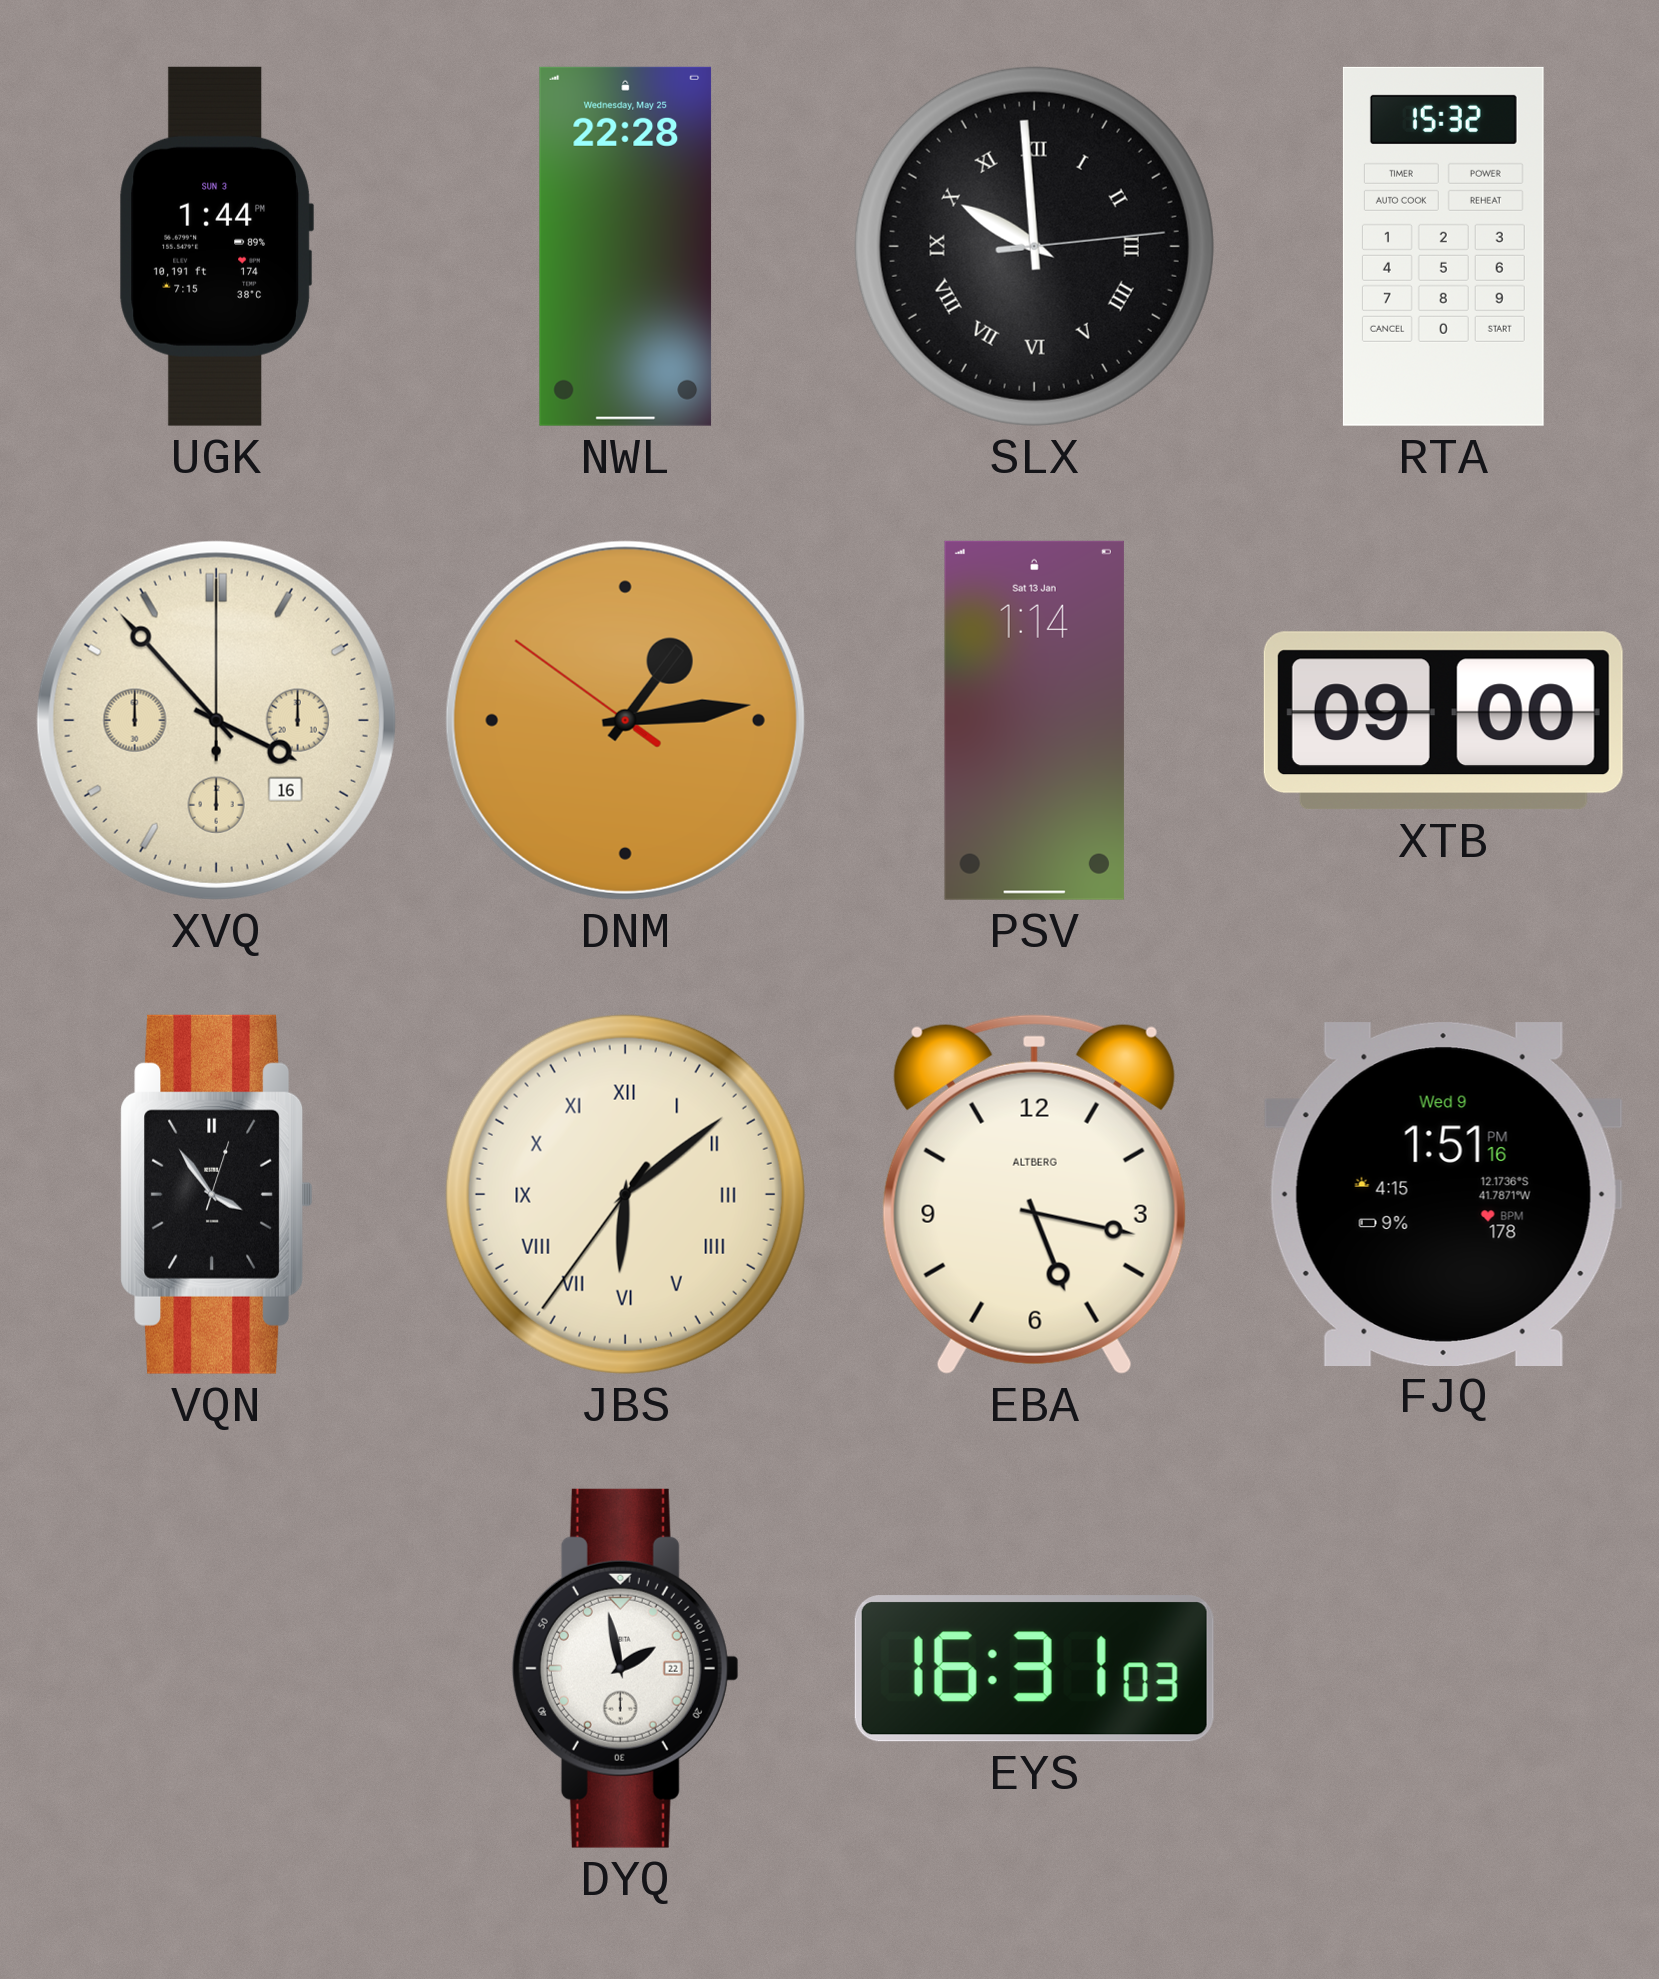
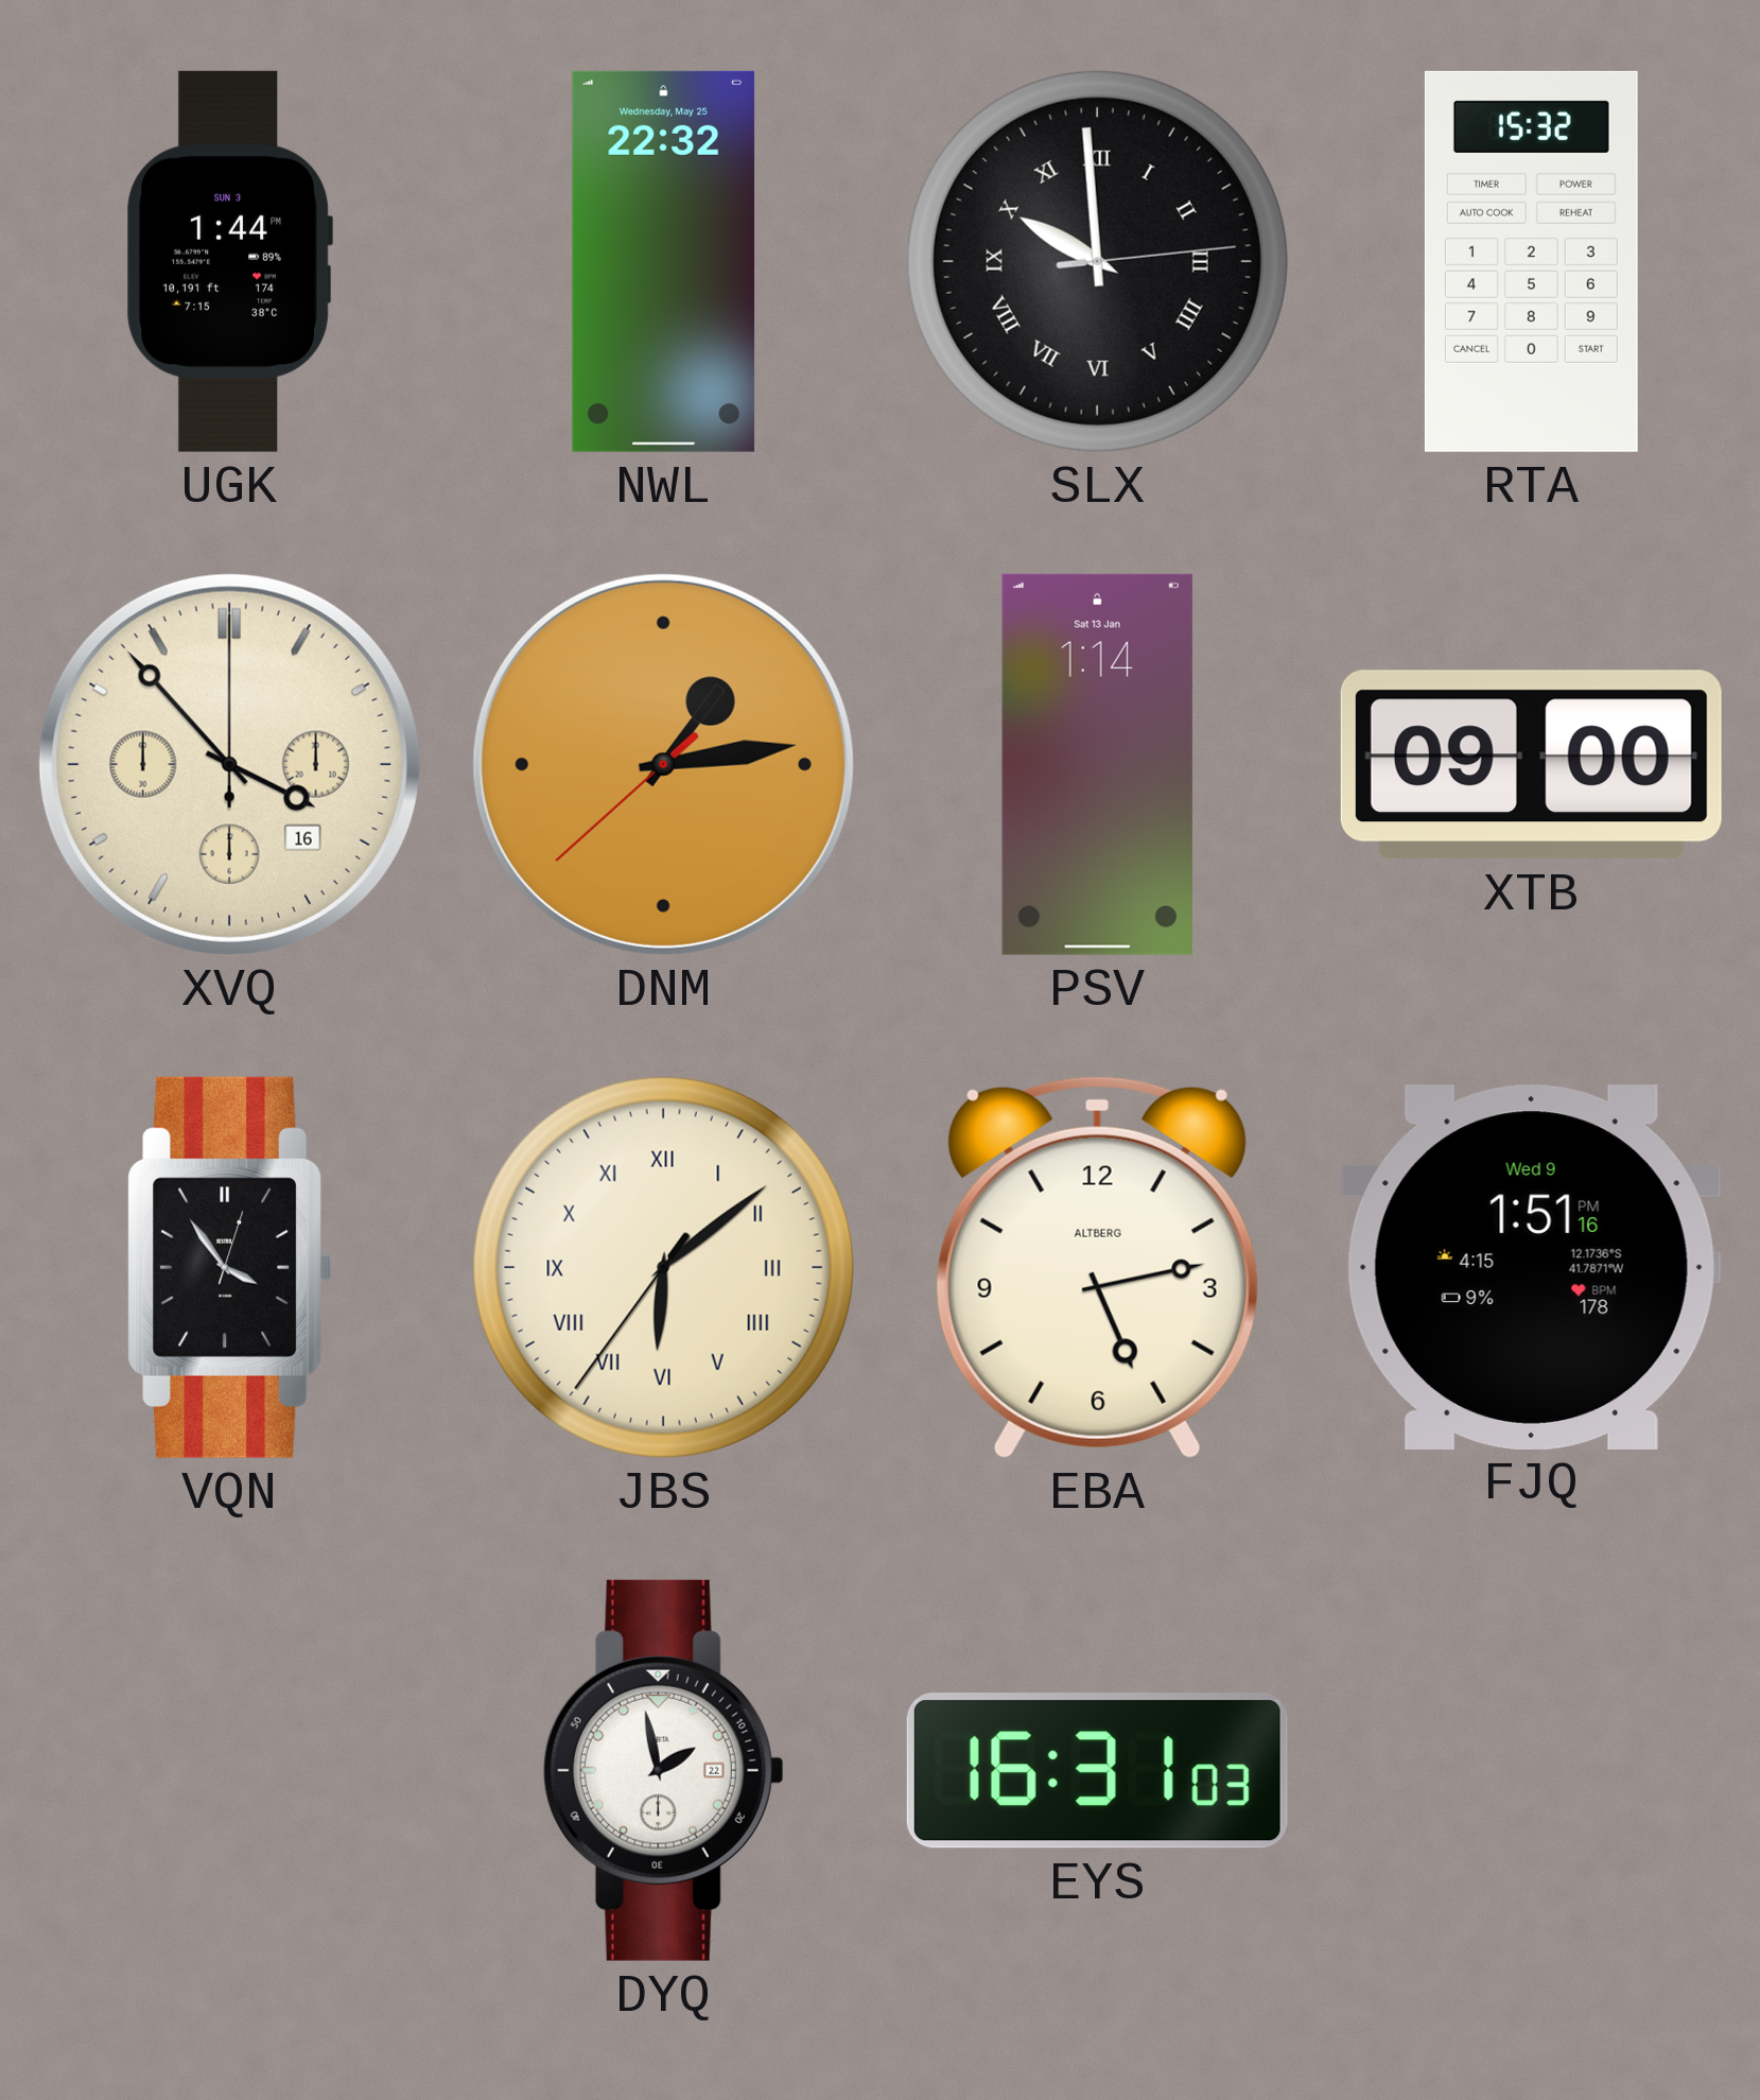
NWL: 22:28 -> 22:32
DNM: 1:13:51 -> 1:13:38
EBA: 5:17 -> 5:13
